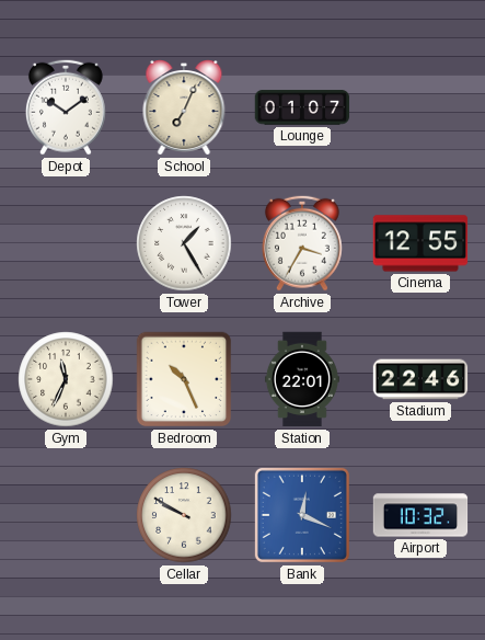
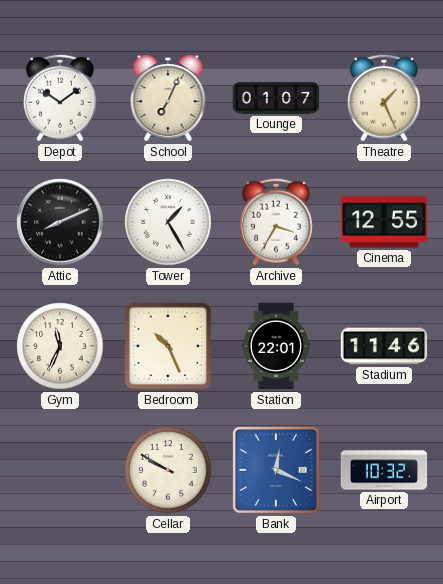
Theatre: none -> 1:26
Attic: none -> 8:11
Stadium: 22:46 -> 11:46
